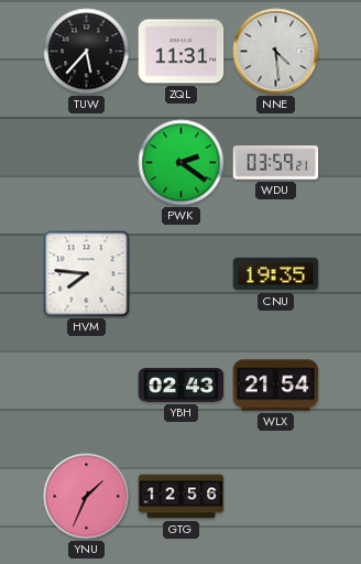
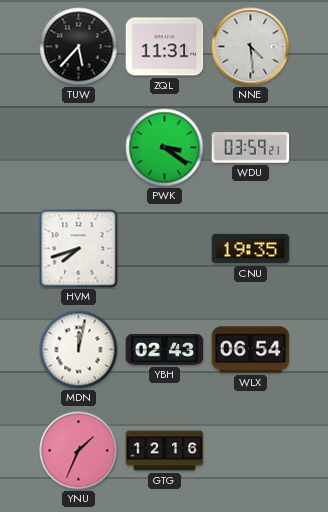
PWK: 2:21 -> 3:21
HVM: 7:46 -> 7:42
MDN: none -> 12:02
WLX: 21:54 -> 06:54
GTG: 12:56 -> 12:16
